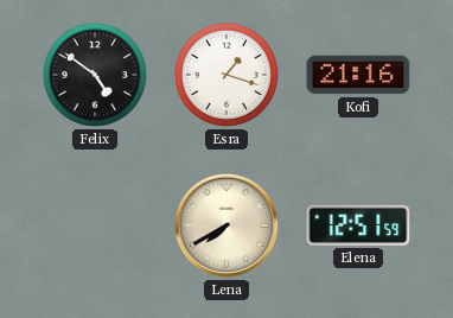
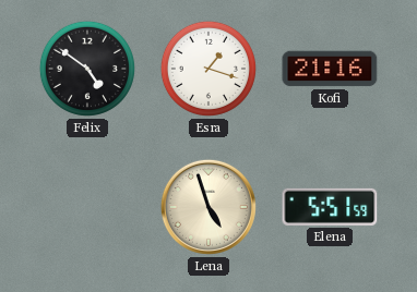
Lena: 7:40 -> 4:57
Elena: 12:51 -> 5:51
